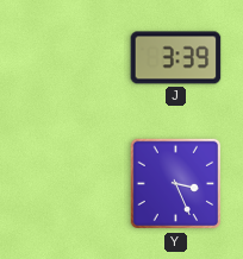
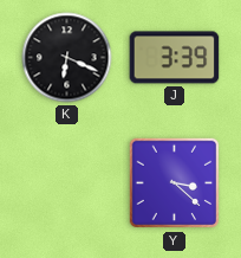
K: none -> 6:19
Y: 3:26 -> 3:22
